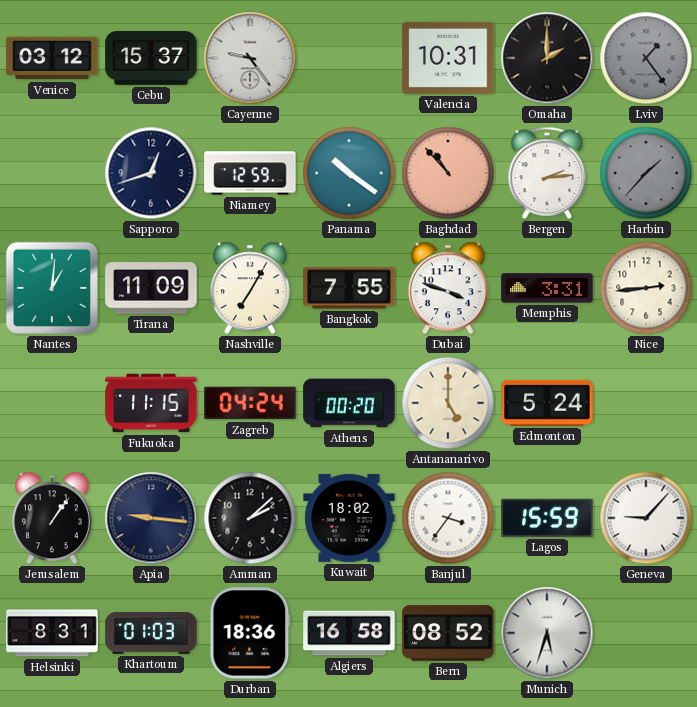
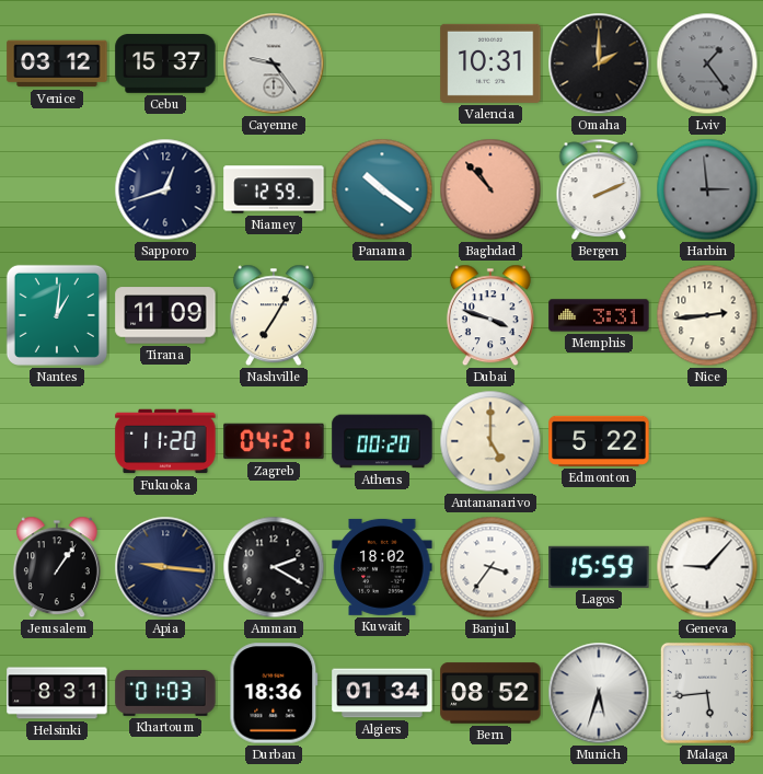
Bergen: 2:14 -> 2:11
Harbin: 1:37 -> 2:59
Bangkok: 7:55 -> none
Fukuoka: 11:15 -> 11:20
Zagreb: 04:24 -> 04:21
Edmonton: 5:24 -> 5:22
Amman: 2:08 -> 2:20
Algiers: 16:58 -> 01:34
Malaga: none -> 5:44
